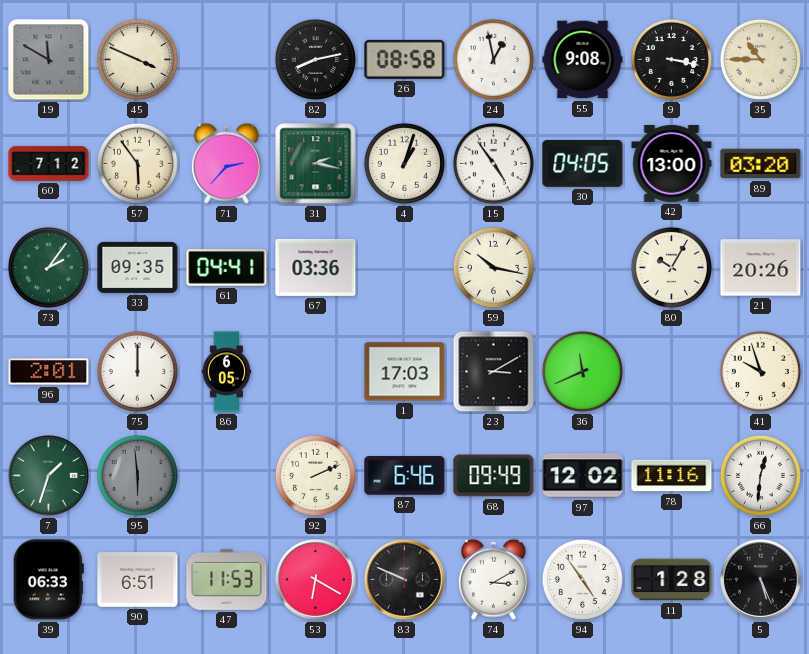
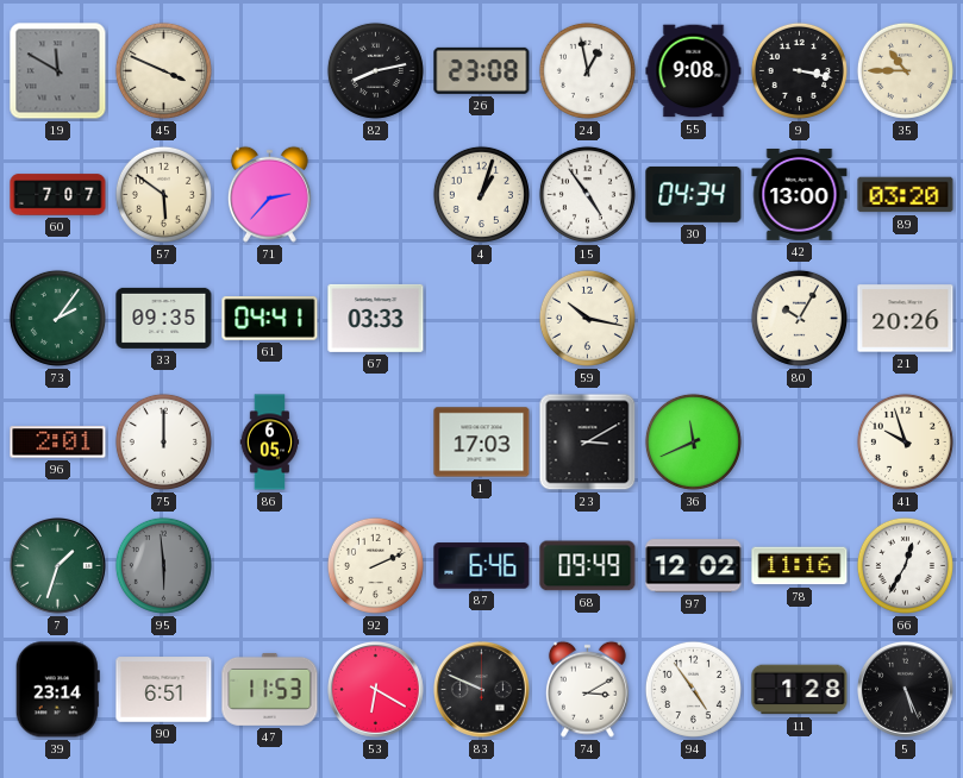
26: 08:58 -> 23:08
60: 7:12 -> 7:07
57: 5:54 -> 5:51
31: 2:17 -> none
30: 04:05 -> 04:34
67: 03:36 -> 03:33
66: 12:31 -> 12:35
39: 06:33 -> 23:14
